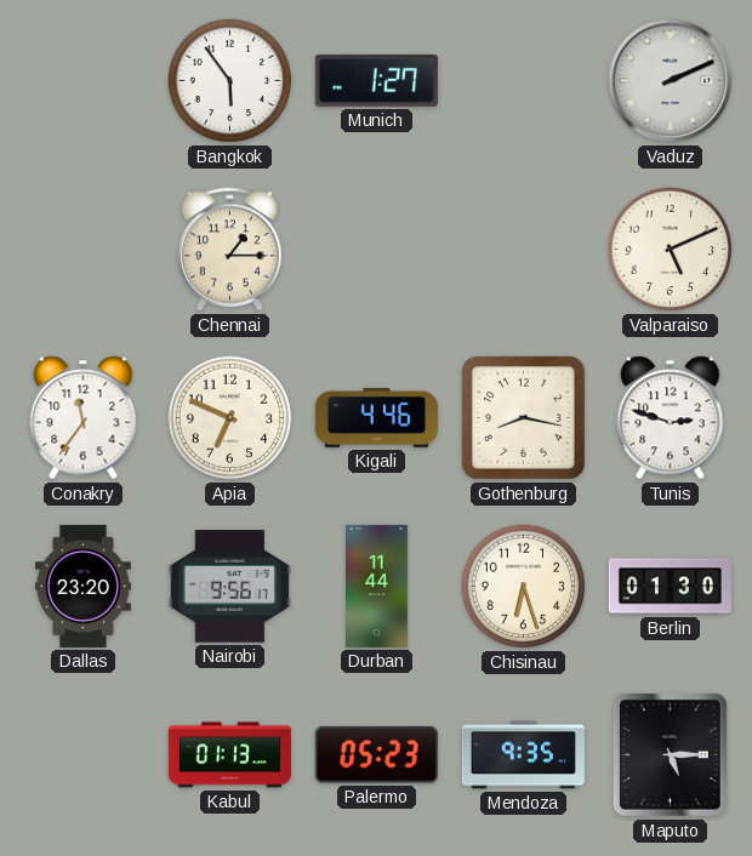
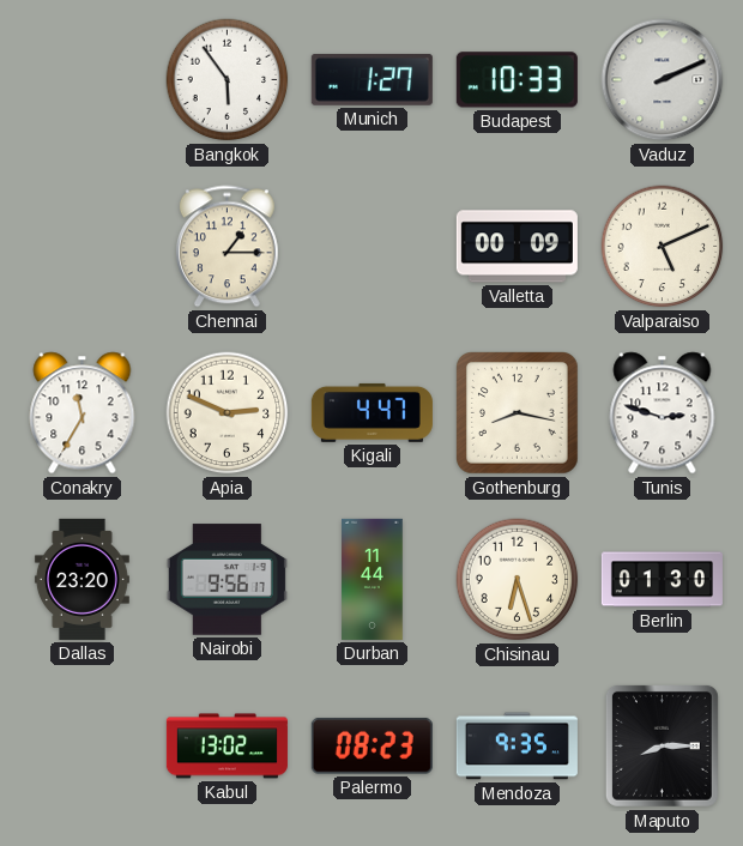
Budapest: none -> 10:33
Valletta: none -> 00:09
Conakry: 11:36 -> 11:35
Apia: 6:49 -> 2:49
Kigali: 4:46 -> 4:47
Kabul: 01:13 -> 13:02
Palermo: 05:23 -> 08:23
Maputo: 5:15 -> 8:15
